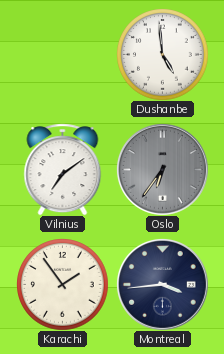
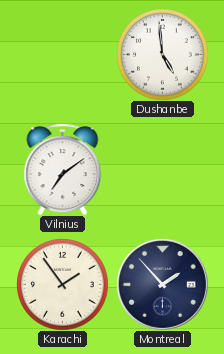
Oslo: 6:36 -> none
Montreal: 3:44 -> 1:53
